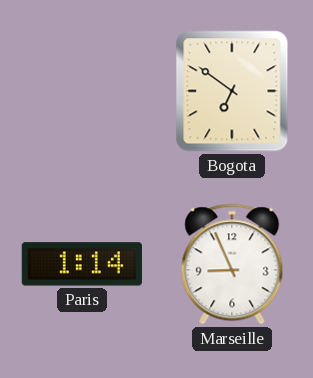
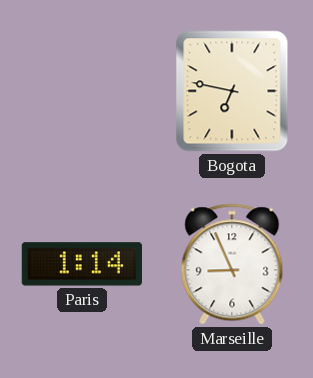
Bogota: 6:51 -> 6:47
